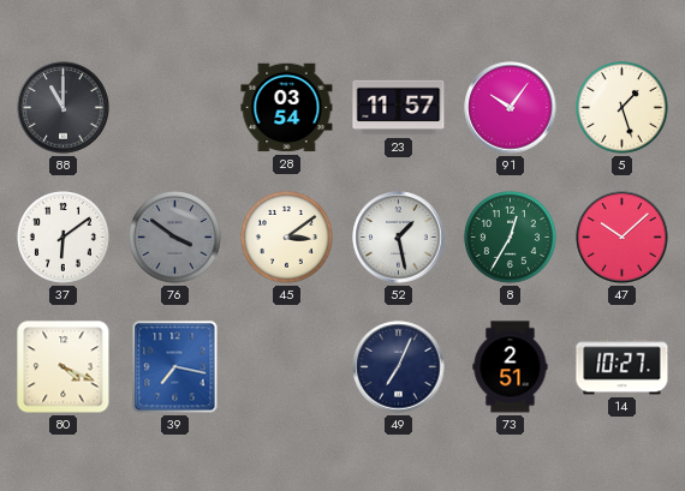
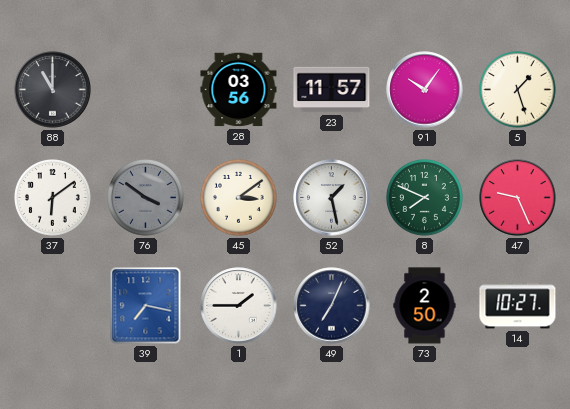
28: 03:54 -> 03:56
8: 12:35 -> 7:49
47: 10:08 -> 9:26
80: 4:19 -> none
1: none -> 1:45
73: 2:51 -> 2:50
